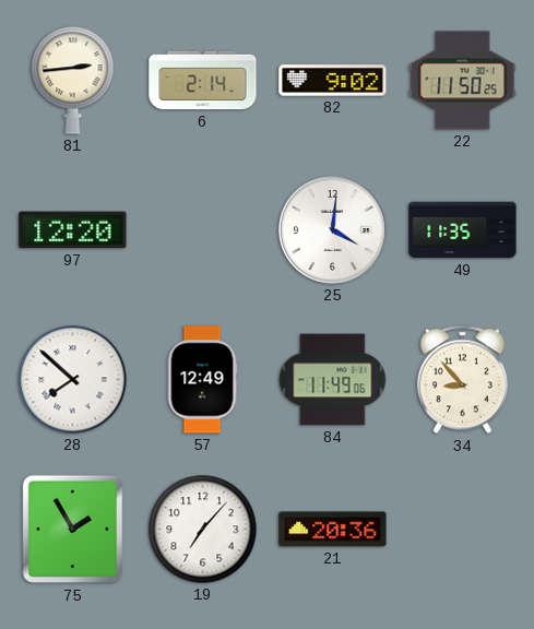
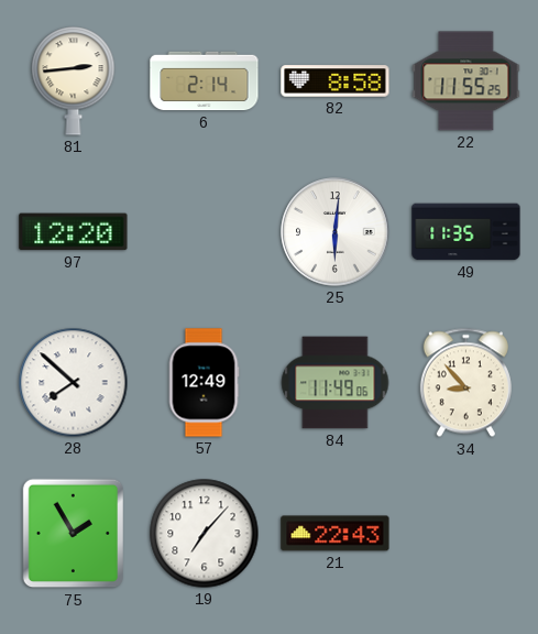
82: 9:02 -> 8:58
22: 11:50 -> 11:55
25: 4:01 -> 6:01
21: 20:36 -> 22:43
